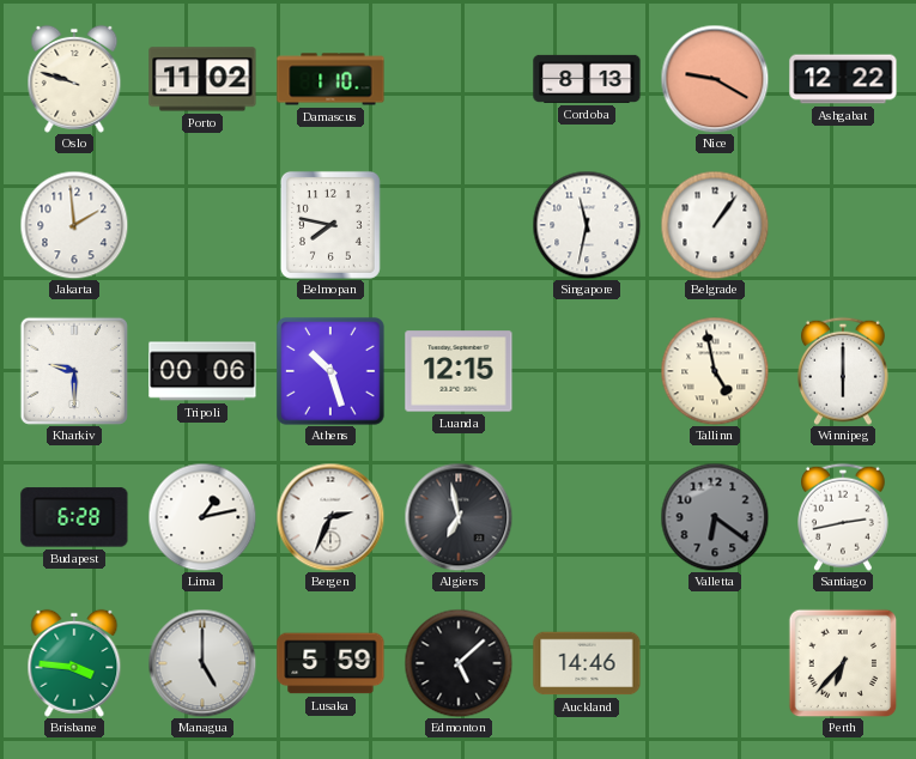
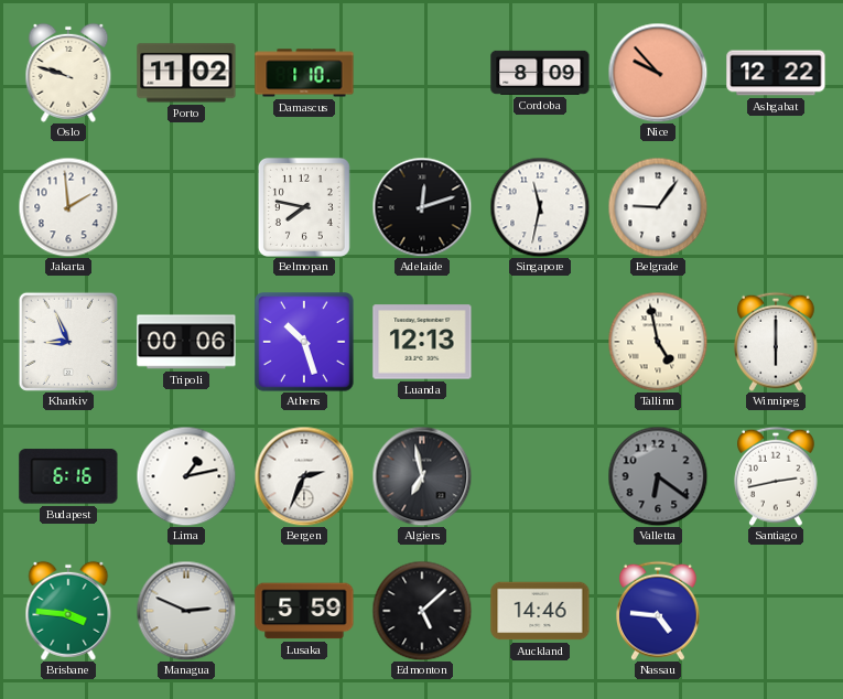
Cordoba: 8:13 -> 8:09
Nice: 9:20 -> 9:53
Adelaide: none -> 12:12
Belgrade: 1:06 -> 9:06
Kharkiv: 9:30 -> 8:56
Luanda: 12:15 -> 12:13
Budapest: 6:28 -> 6:16
Managua: 5:00 -> 2:49
Nassau: none -> 4:46
Perth: 6:37 -> none
